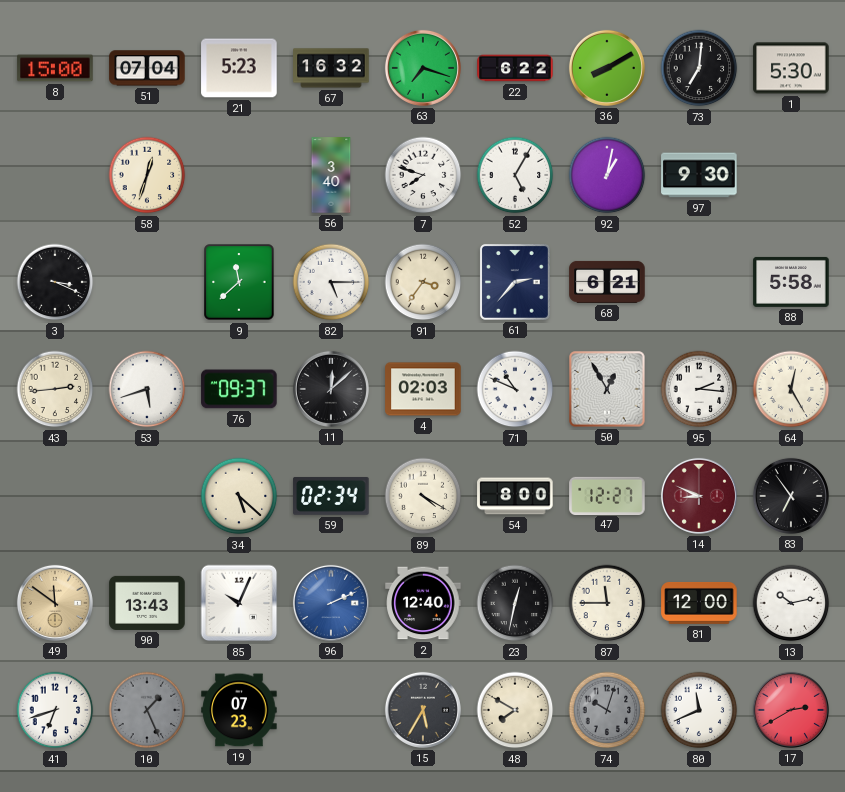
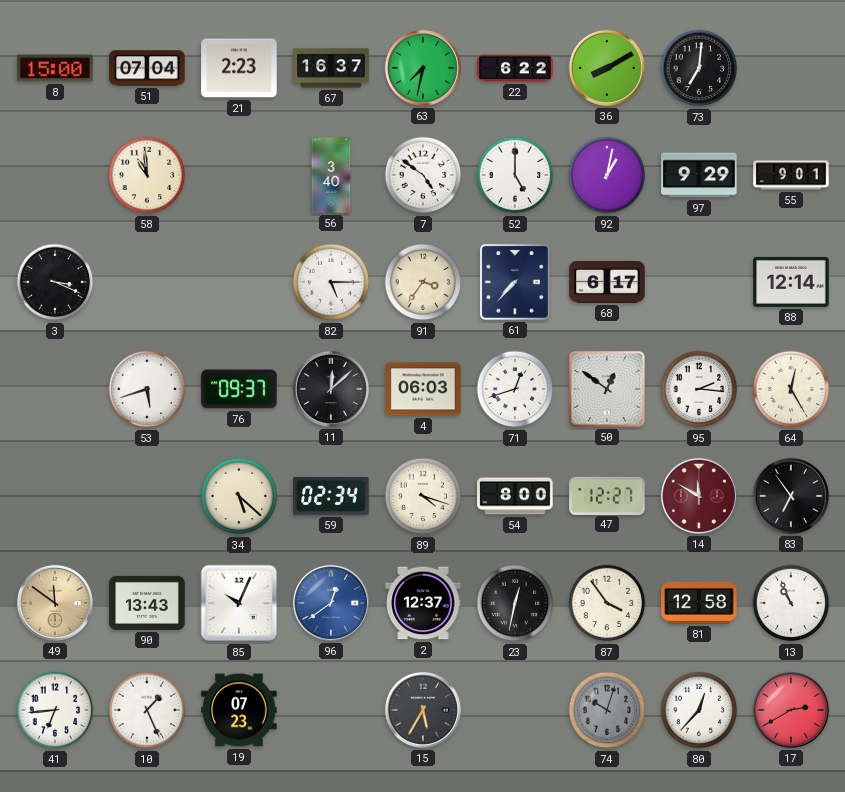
21: 5:23 -> 2:23
67: 16:32 -> 16:37
63: 7:18 -> 7:32
1: 5:30 -> none
58: 12:33 -> 10:59
7: 7:48 -> 4:51
52: 5:05 -> 5:00
97: 9:30 -> 9:29
55: none -> 9:01
9: 11:38 -> none
61: 2:37 -> 7:37
68: 6:21 -> 6:17
88: 5:58 -> 12:14
43: 2:44 -> none
4: 02:03 -> 06:03
71: 10:49 -> 12:42
50: 12:55 -> 12:51
89: 4:20 -> 4:18
14: 8:49 -> 11:50
96: 2:11 -> 12:39
2: 12:40 -> 12:37
87: 11:45 -> 3:54
81: 12:00 -> 12:58
13: 10:13 -> 10:56
41: 6:42 -> 6:44
10 dial: grey -> white
48: 7:50 -> none
80: 11:41 -> 12:37
